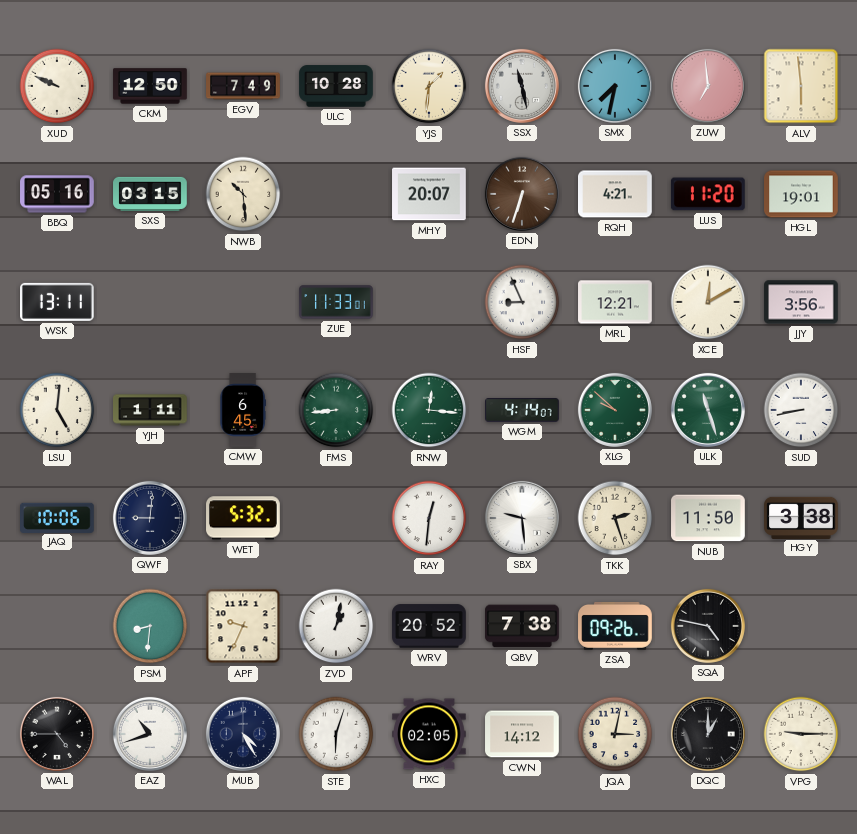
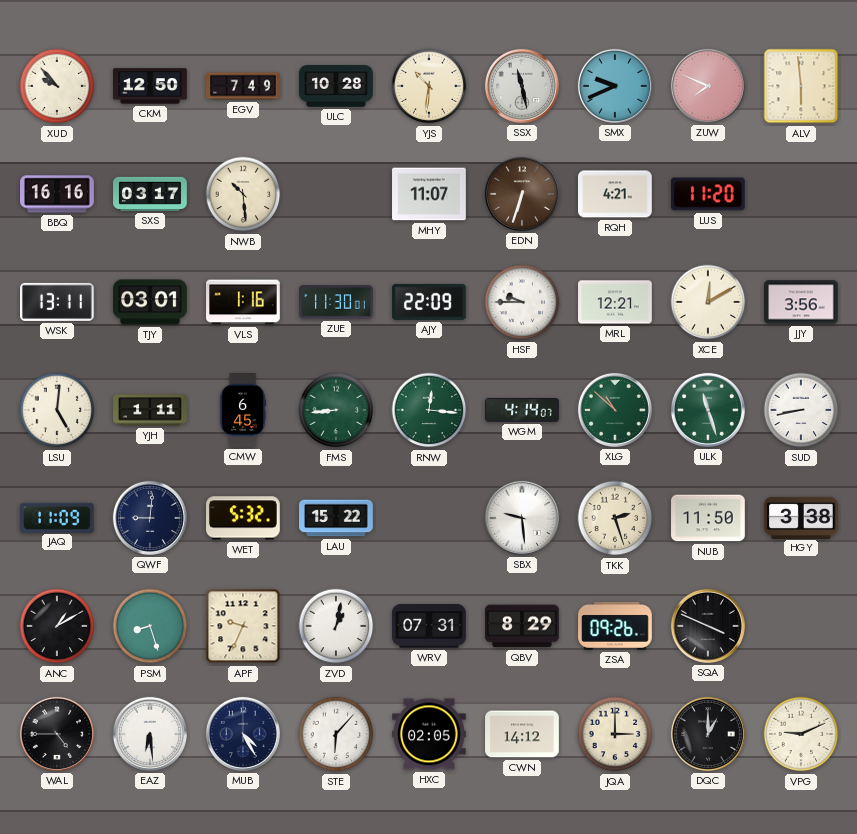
XUD: 9:49 -> 9:53
YJS: 1:31 -> 10:31
SMX: 7:32 -> 9:41
ZUW: 6:59 -> 7:49
BBQ: 05:16 -> 16:16
SXS: 03:15 -> 03:17
MHY: 20:07 -> 11:07
HGL: 19:01 -> none
TJY: none -> 03:01
VLS: none -> 1:16
ZUE: 11:33 -> 11:30
AJY: none -> 22:09
HSF: 8:56 -> 9:45
XLG: 9:52 -> 10:52
JAQ: 10:06 -> 11:09
LAU: none -> 15:22
RAY: 12:31 -> none
ANC: none -> 1:10
PSM: 8:31 -> 8:27
WRV: 20:52 -> 07:31
QBV: 7:38 -> 8:29
SQA: 4:47 -> 3:49
EAZ: 10:42 -> 6:29
STE: 6:03 -> 6:07
JQA: 3:02 -> 3:00
VPG: 9:15 -> 9:11
